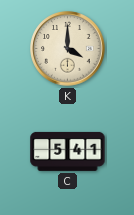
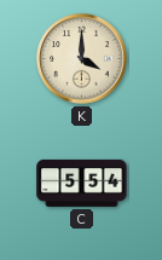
C: 5:41 -> 5:54
